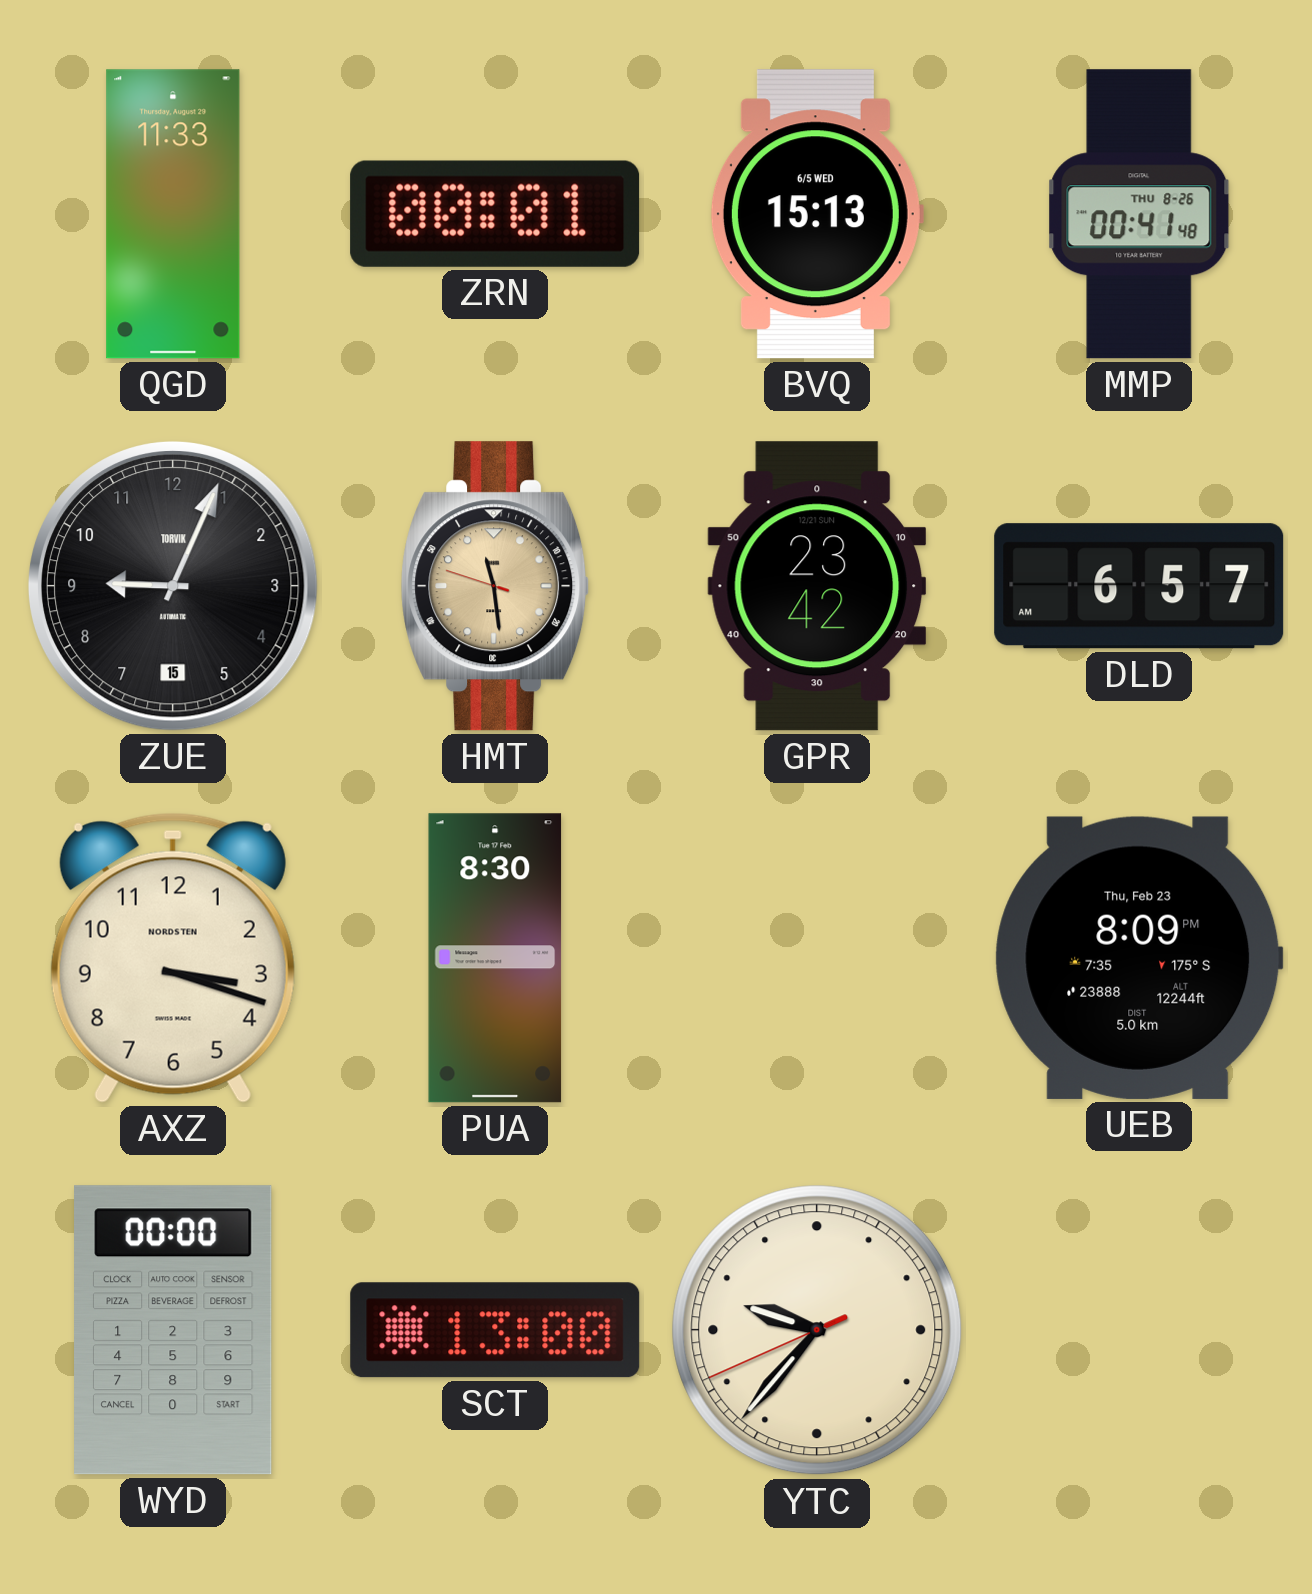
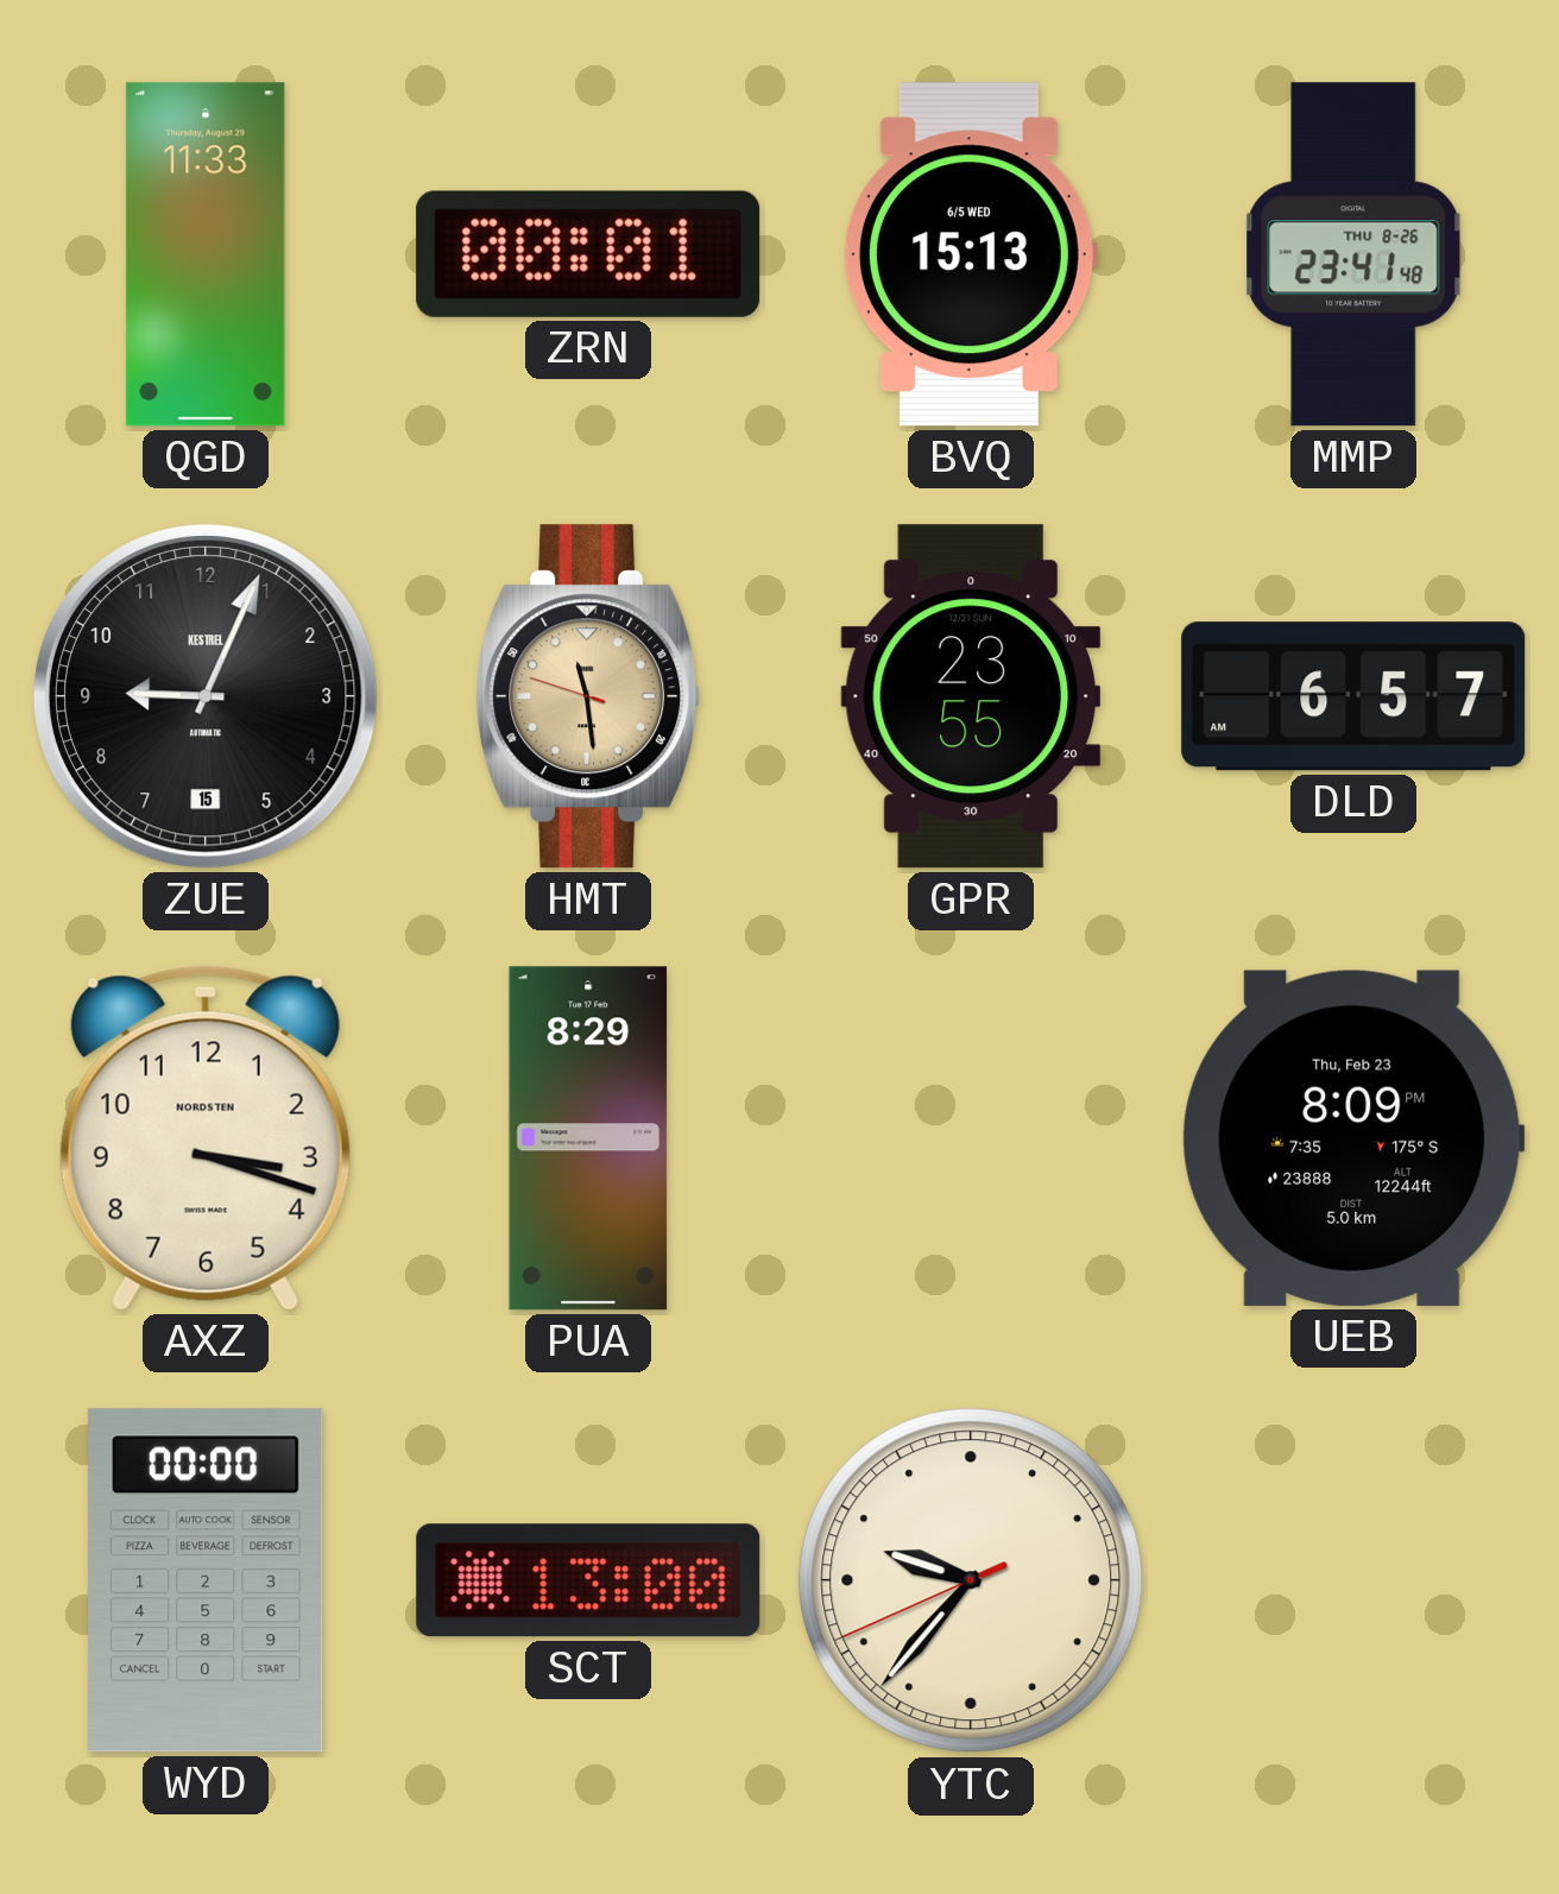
MMP: 00:41 -> 23:41
ZUE brand: TORVIK -> KESTREL
GPR: 23:42 -> 23:55
PUA: 8:30 -> 8:29
